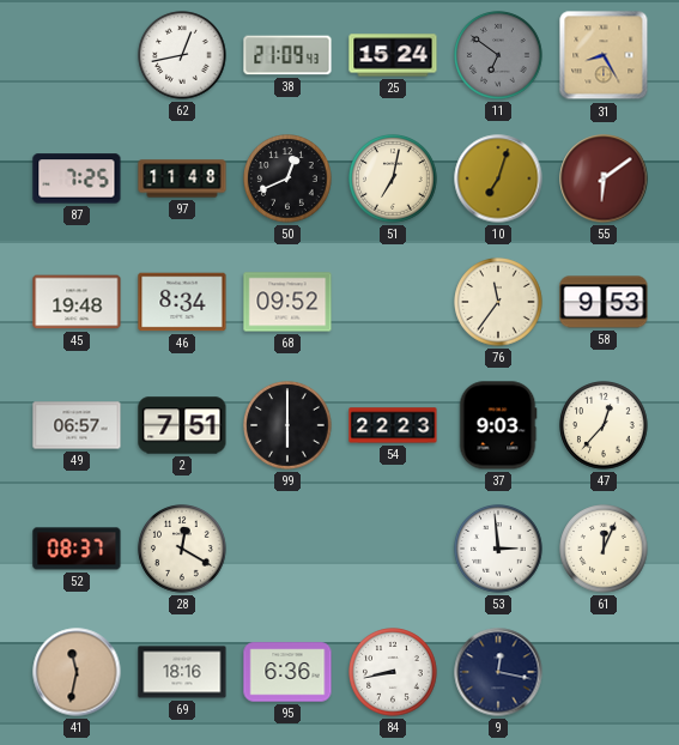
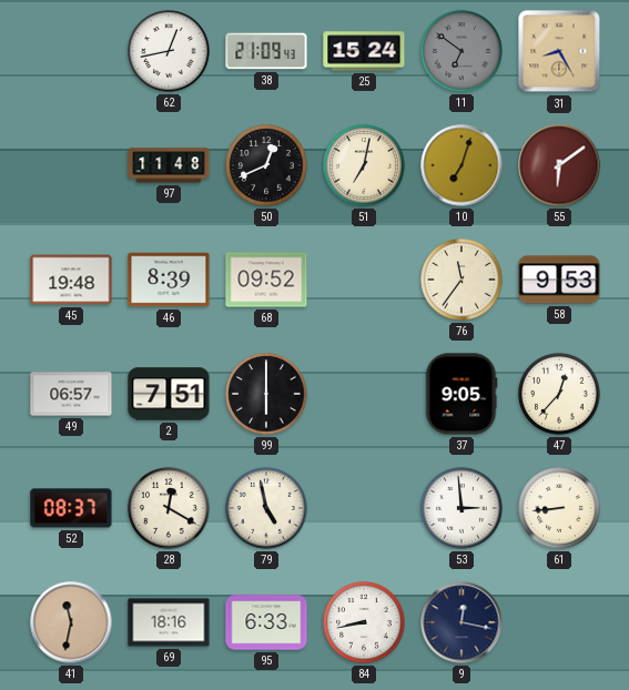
87: 7:25 -> none
46: 8:34 -> 8:39
54: 22:23 -> none
37: 9:03 -> 9:05
79: none -> 4:58
61: 12:04 -> 8:44
95: 6:36 -> 6:33
